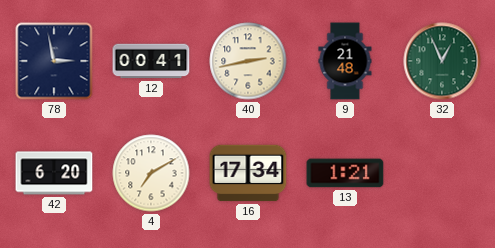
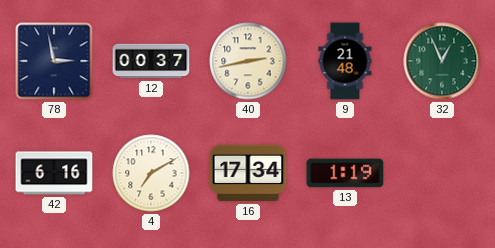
12: 00:41 -> 00:37
42: 6:20 -> 6:16
13: 1:21 -> 1:19
